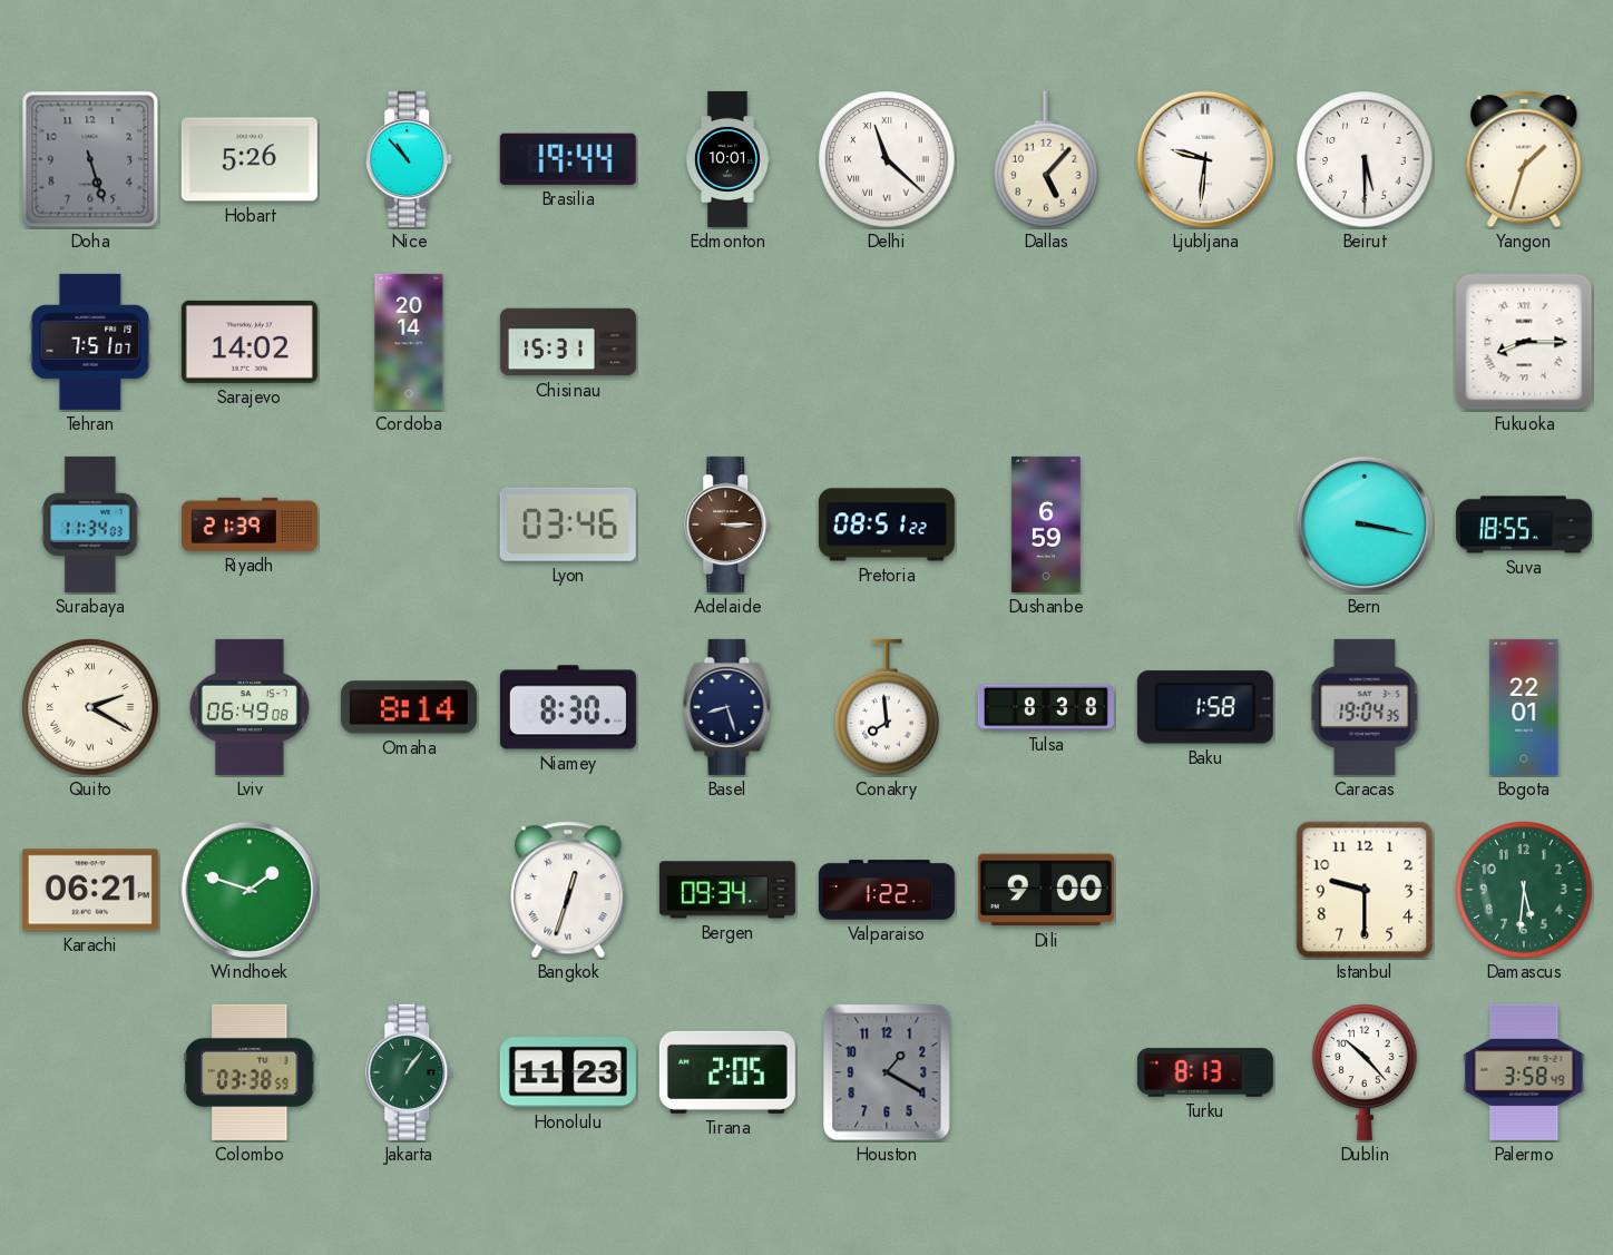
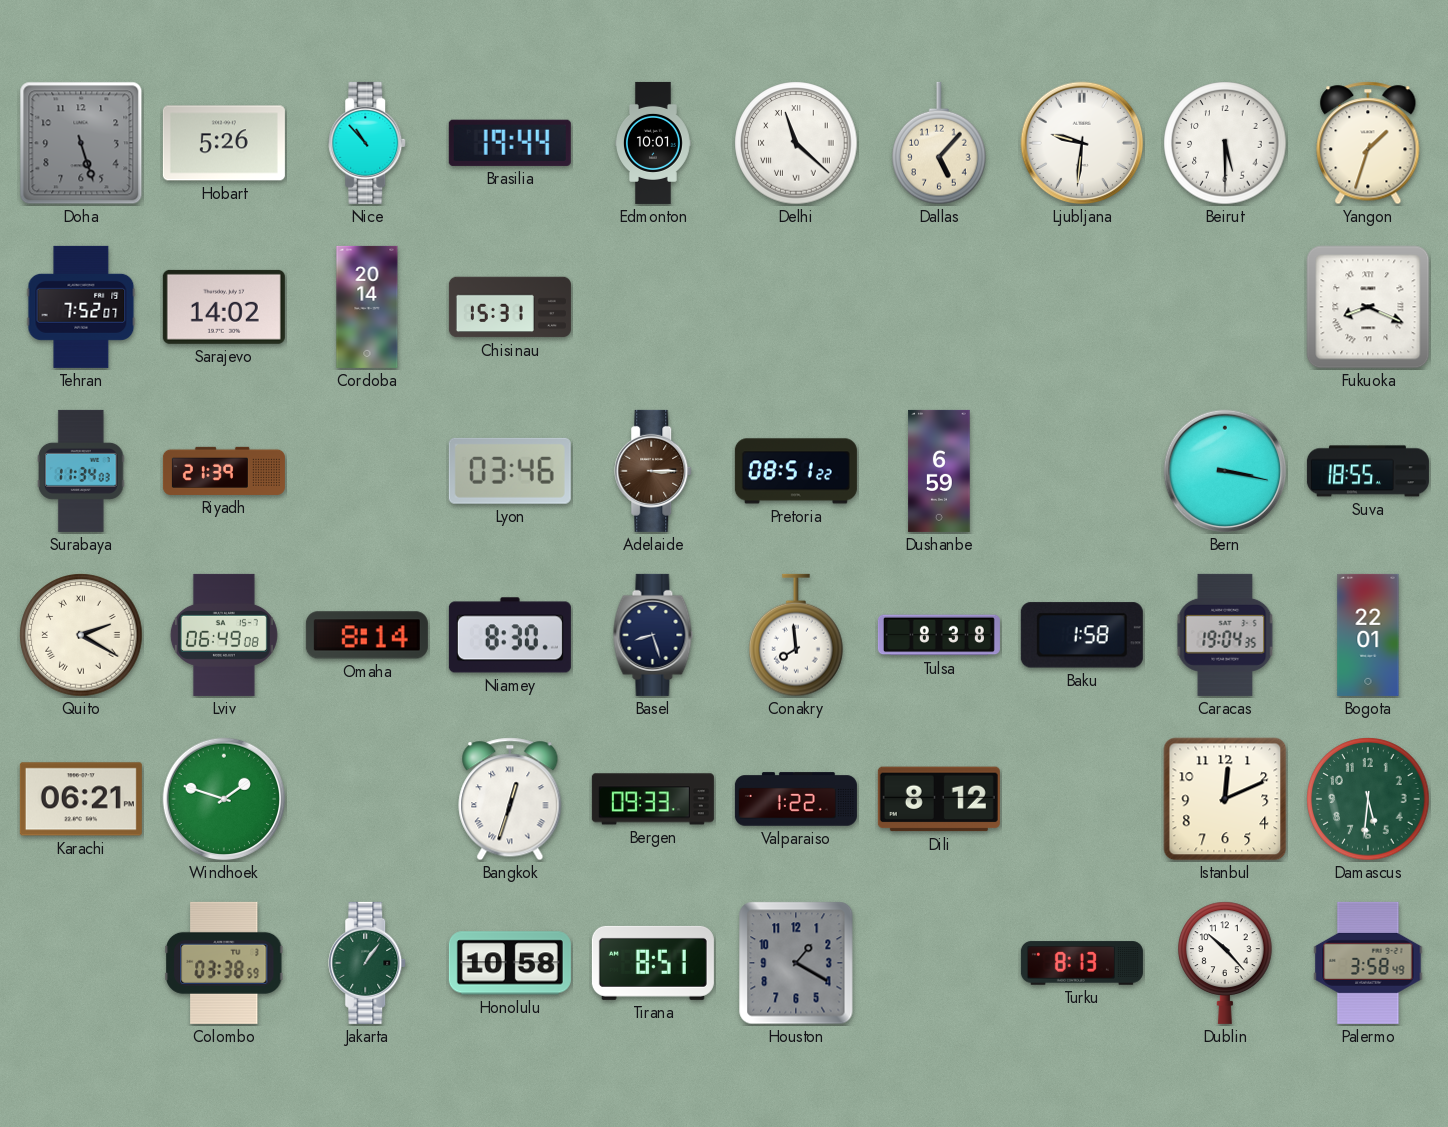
Tehran: 7:51 -> 7:52
Fukuoka: 8:15 -> 8:19
Bergen: 09:34 -> 09:33
Dili: 9:00 -> 8:12
Istanbul: 9:30 -> 12:11
Honolulu: 11:23 -> 10:58
Tirana: 2:05 -> 8:51
